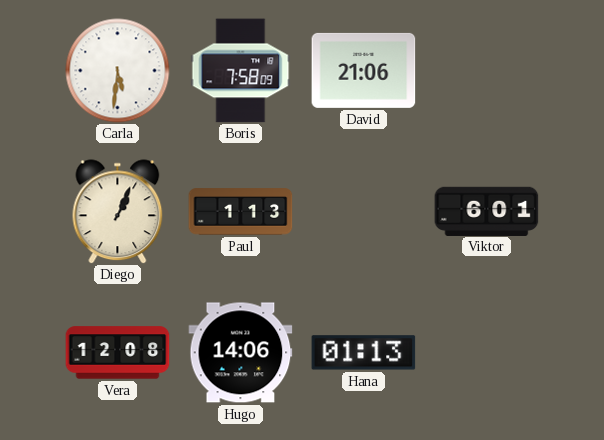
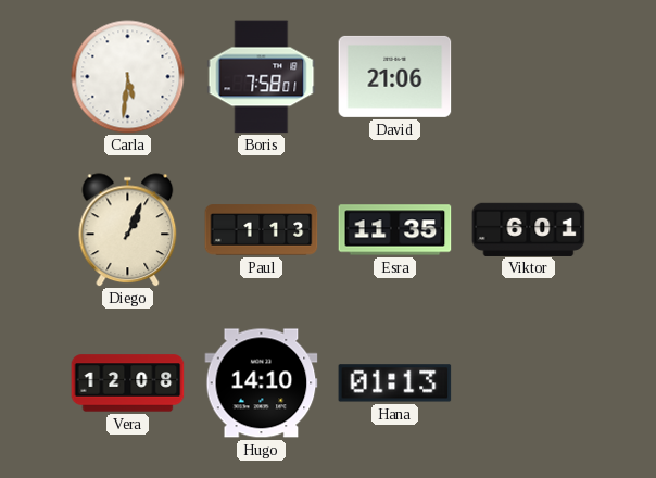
Boris: 7:58:09 -> 7:58:01
Esra: none -> 11:35
Hugo: 14:06 -> 14:10
